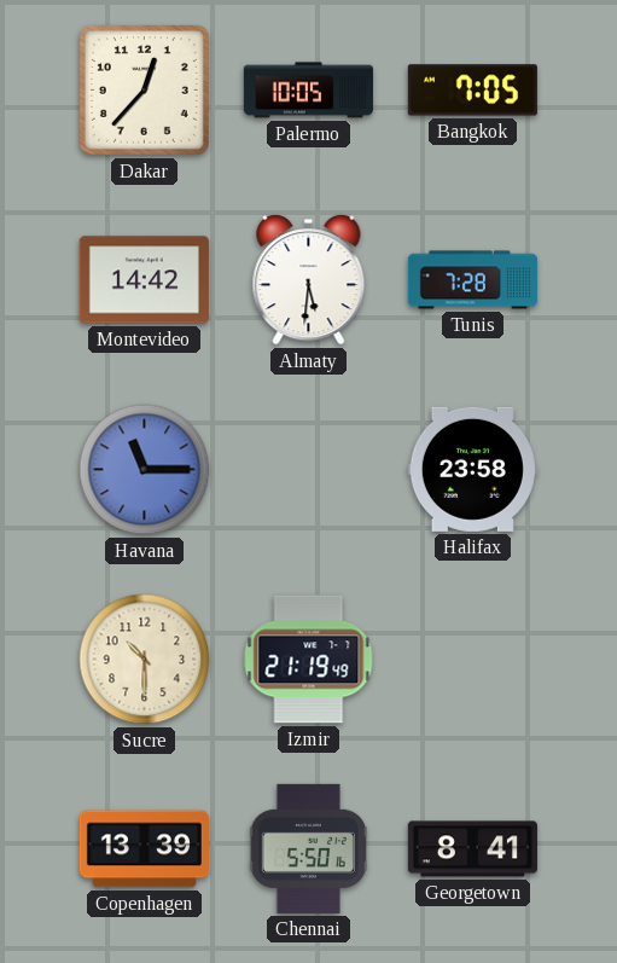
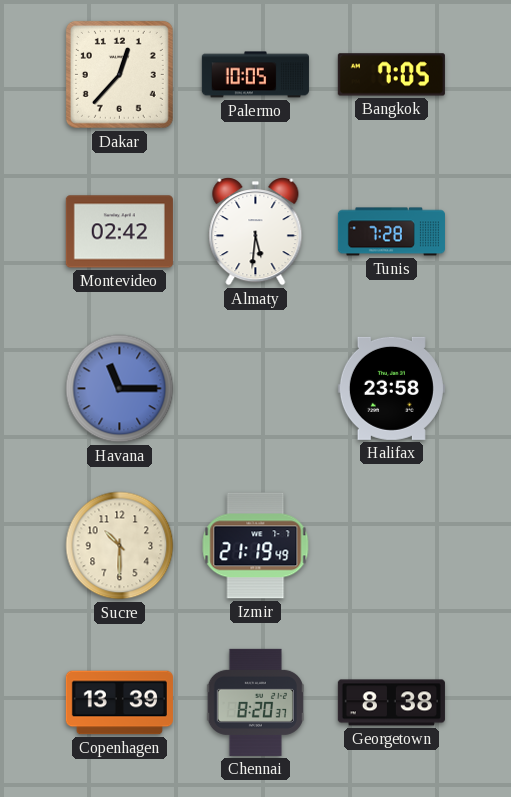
Montevideo: 14:42 -> 02:42
Chennai: 5:50 -> 8:20
Georgetown: 8:41 -> 8:38
